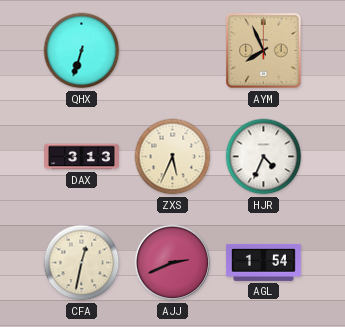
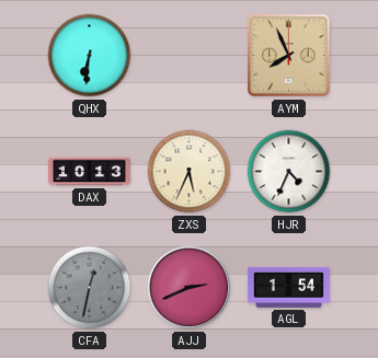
QHX: 6:33 -> 6:31
DAX: 3:13 -> 10:13
CFA dial: cream -> grey
